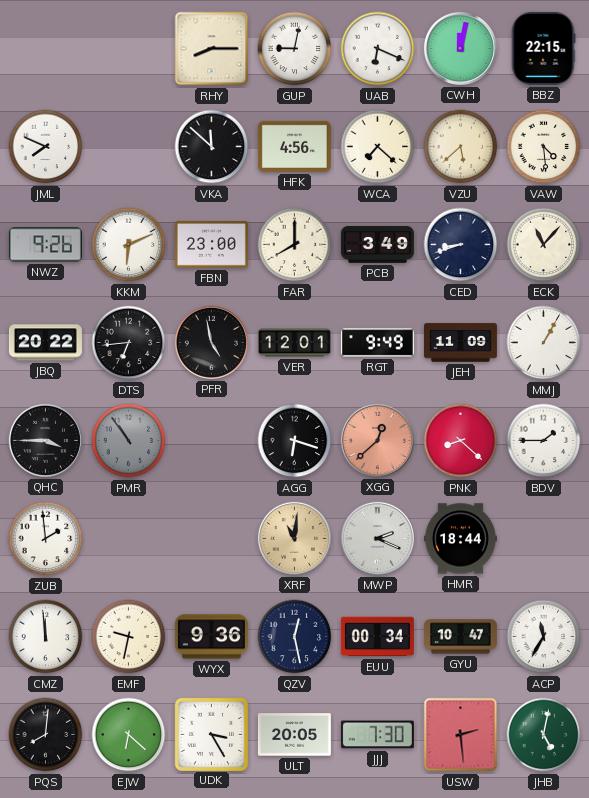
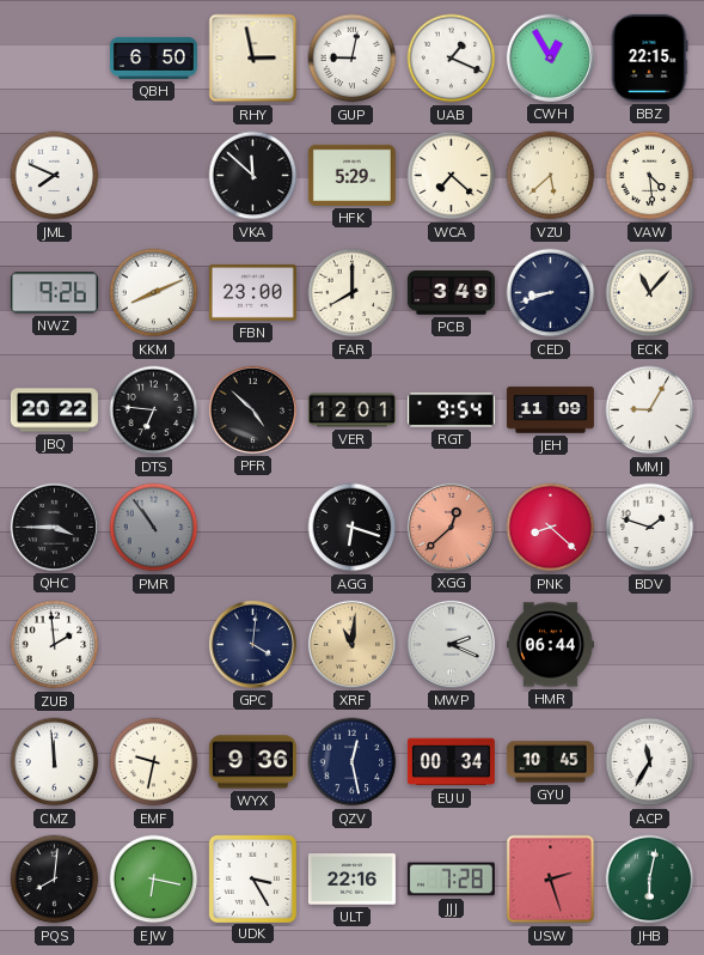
QBH: none -> 6:50
RHY: 8:15 -> 2:58
UAB: 6:19 -> 1:19
CWH: 12:02 -> 12:55
HFK: 4:56 -> 5:29
KKM: 6:11 -> 8:11
DTS: 6:44 -> 6:46
PFR: 4:58 -> 4:52
RGT: 9:49 -> 9:54
MMJ: 1:05 -> 9:05
BDV: 1:45 -> 1:48
GPC: none -> 4:01
HMR: 18:44 -> 06:44
GYU: 10:47 -> 10:45
EJW: 6:22 -> 6:17
ULT: 20:05 -> 22:16
JJJ: 7:30 -> 7:28
USW: 2:29 -> 2:27
JHB: 5:02 -> 6:02
